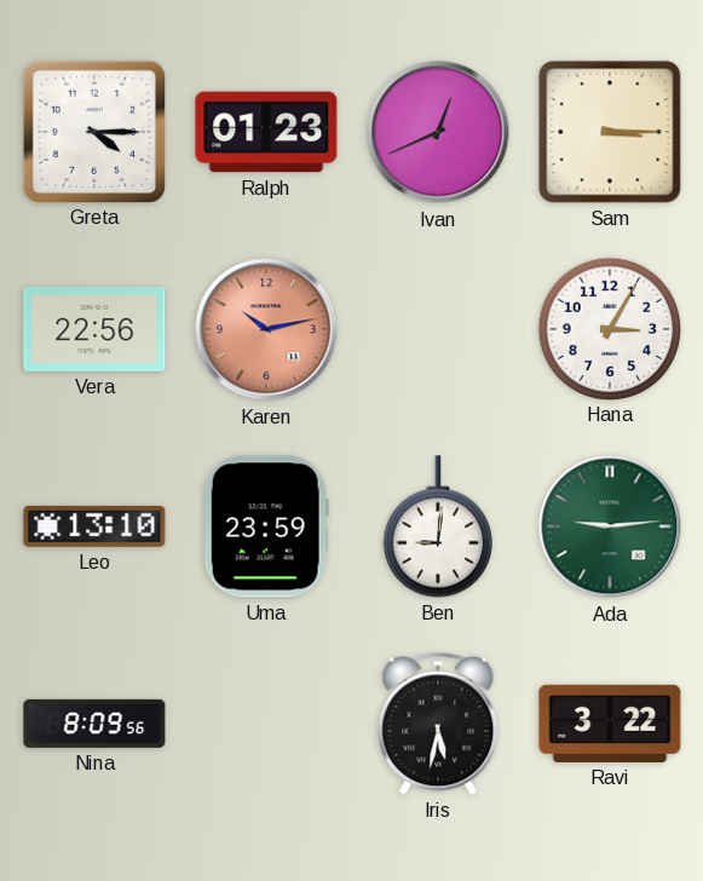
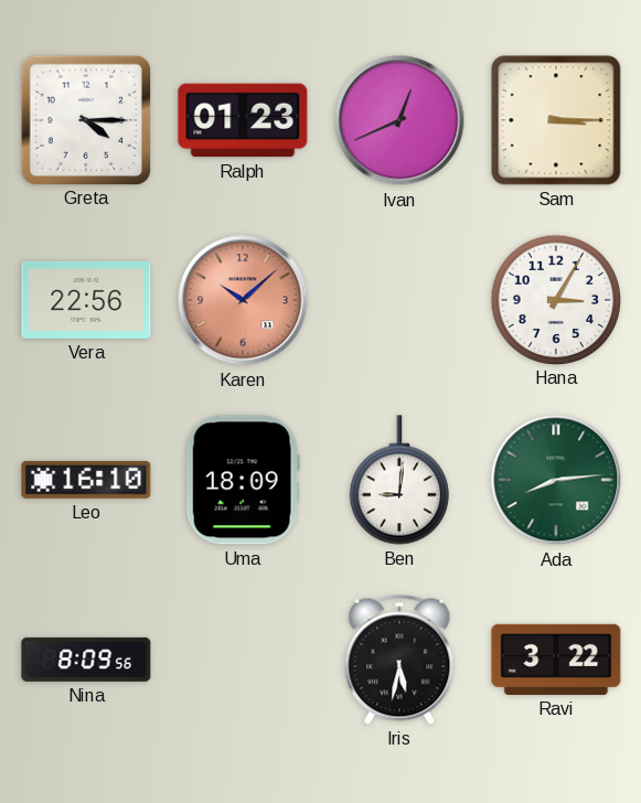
Karen: 10:13 -> 10:08
Leo: 13:10 -> 16:10
Uma: 23:59 -> 18:09
Ada: 9:14 -> 8:14
